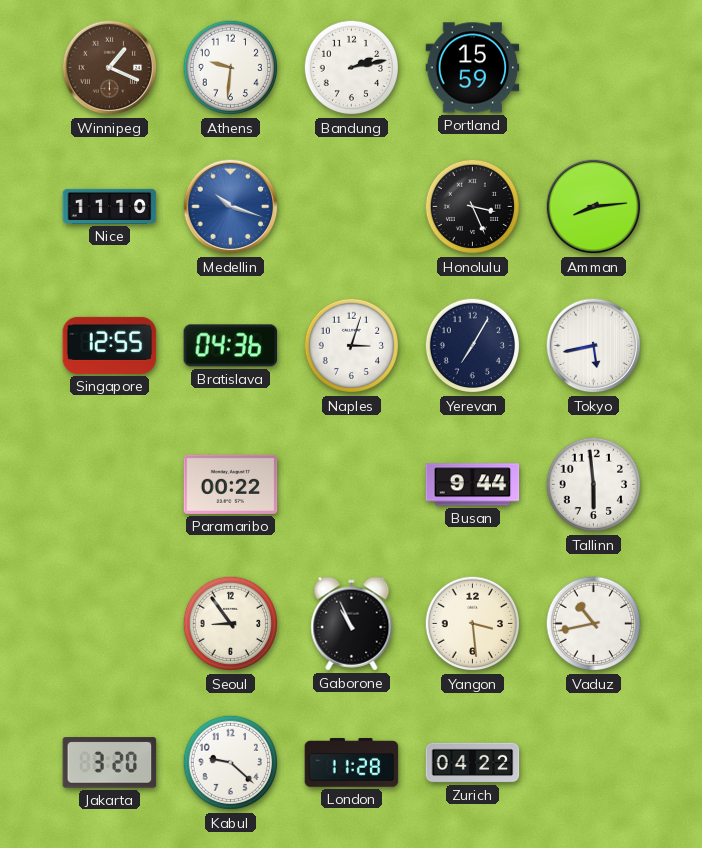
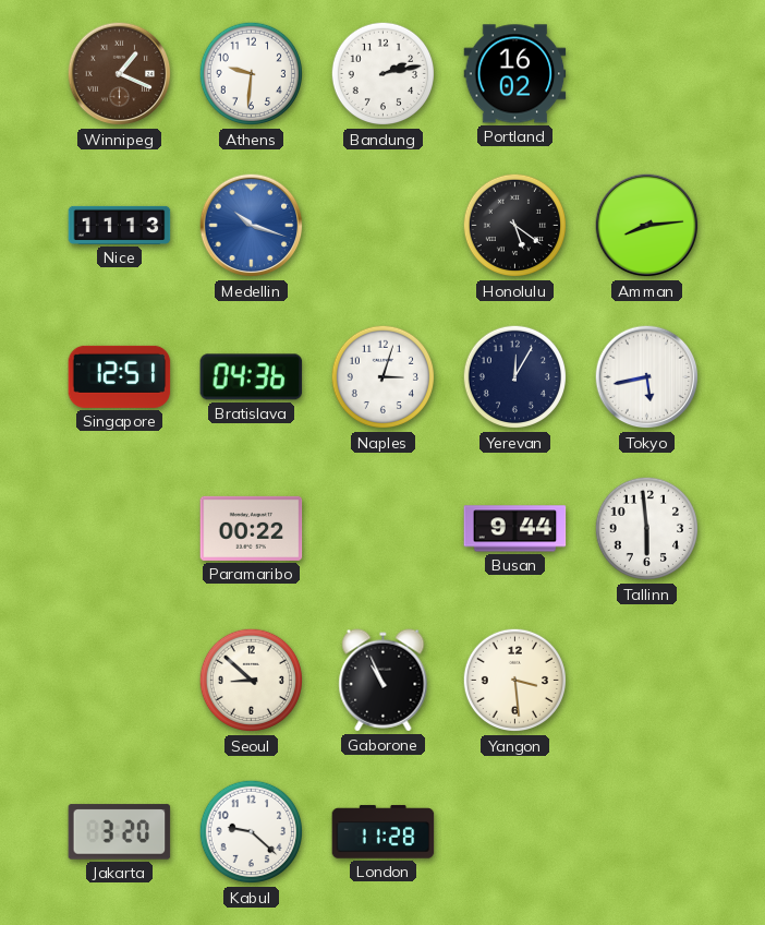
Portland: 15:59 -> 16:02
Nice: 11:10 -> 11:13
Honolulu: 3:26 -> 5:21
Singapore: 12:55 -> 12:51
Yerevan: 7:05 -> 12:05
Seoul: 8:54 -> 8:52
Vaduz: 10:43 -> none
Zurich: 04:22 -> none
